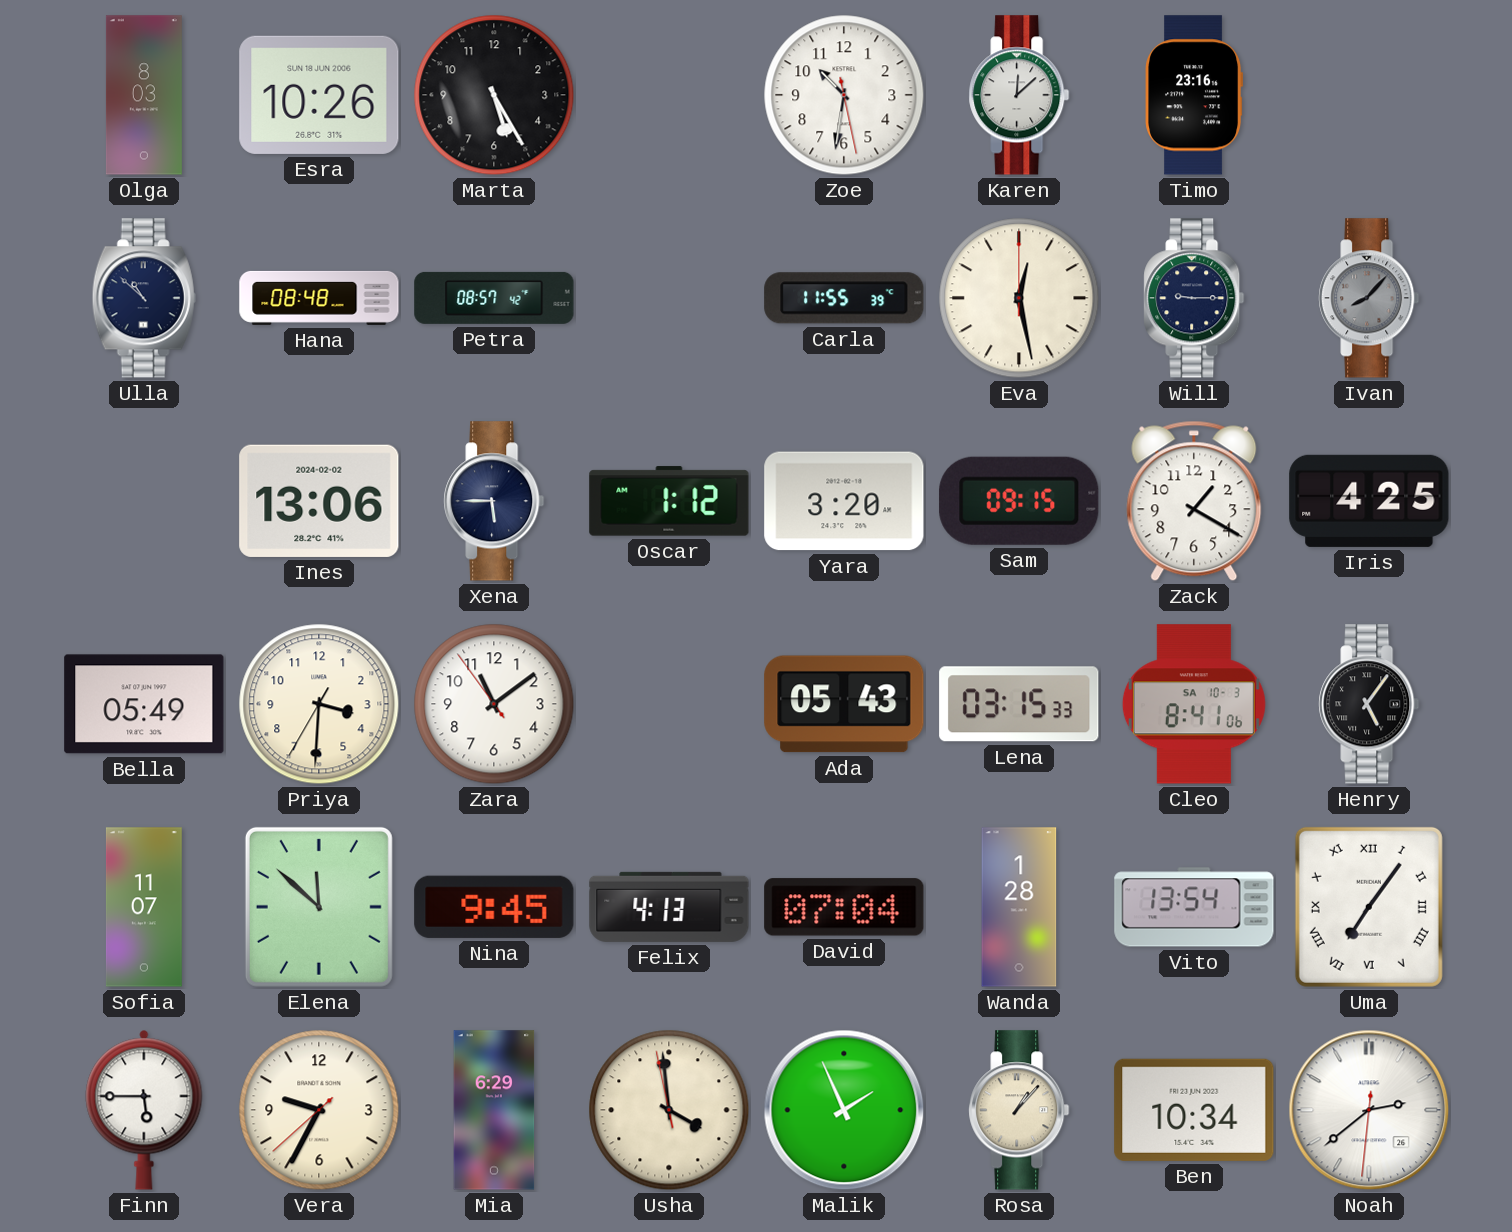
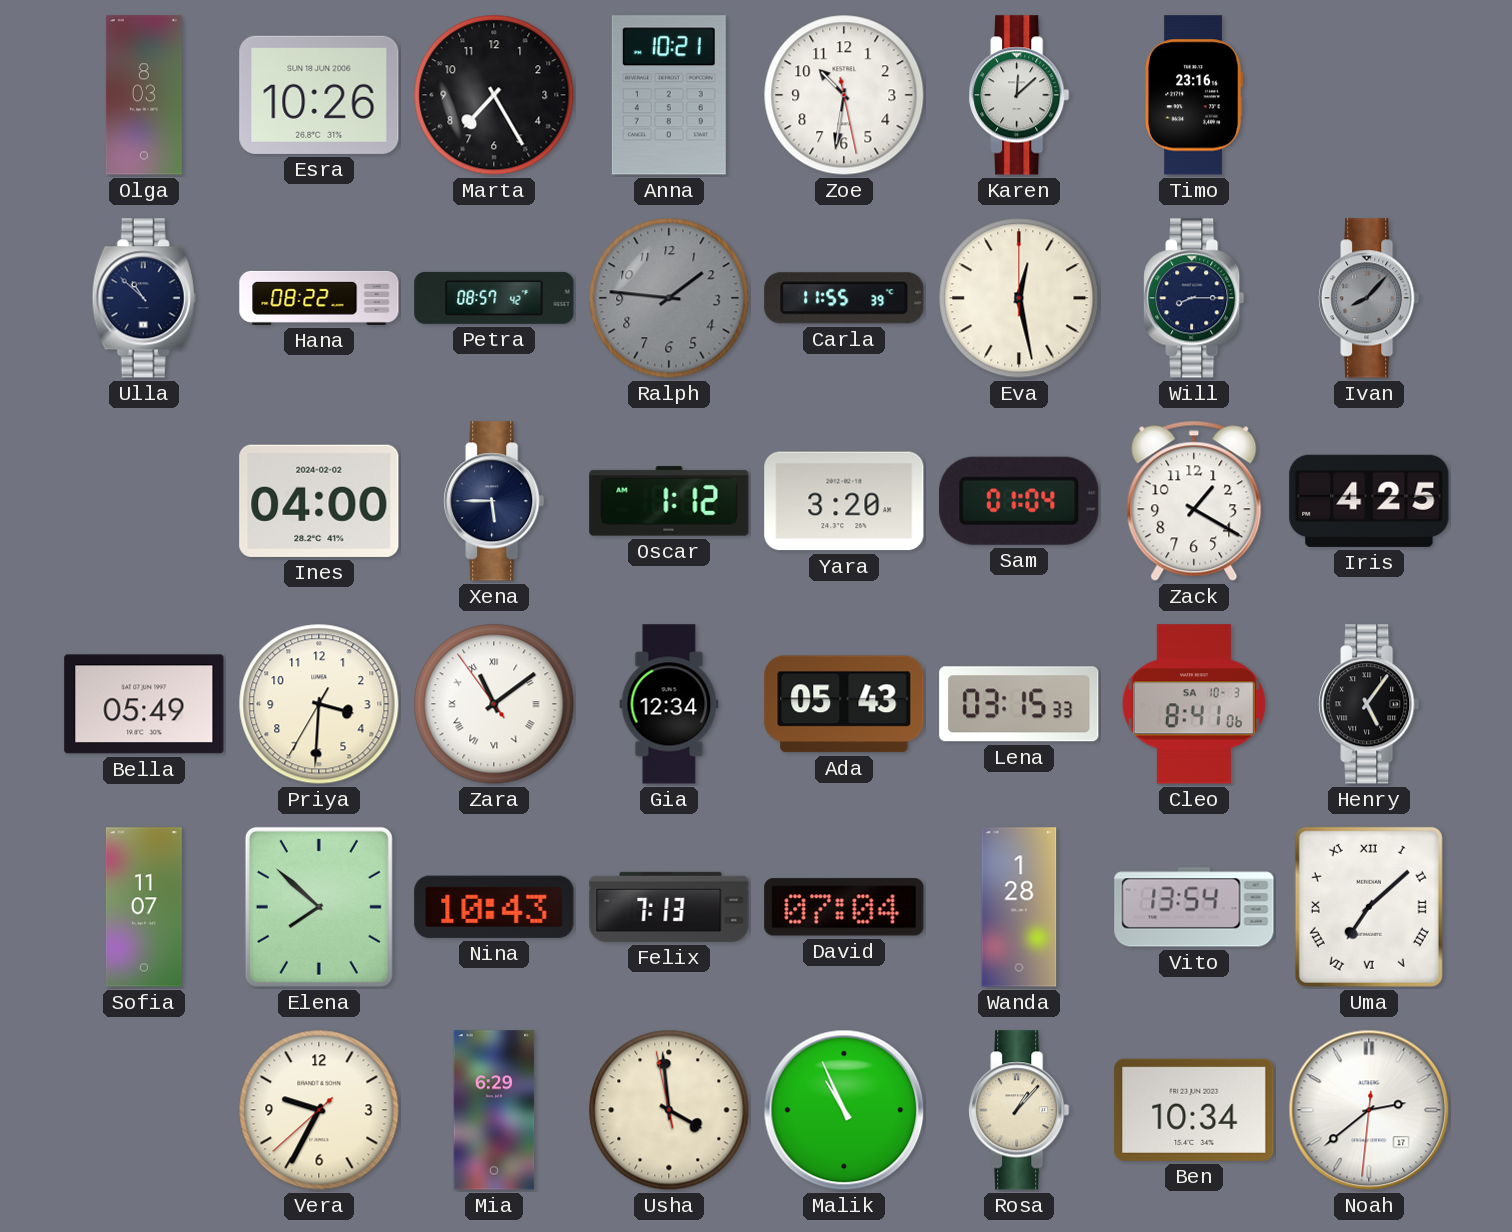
Marta: 5:25 -> 7:25
Anna: none -> 10:21
Hana: 08:48 -> 08:22
Ralph: none -> 1:46
Will: 9:15 -> 8:15
Ines: 13:06 -> 04:00
Sam: 09:15 -> 01:04
Zara numerals: Arabic -> Roman
Gia: none -> 12:34
Elena: 11:52 -> 7:52
Nina: 9:45 -> 10:43
Felix: 4:13 -> 7:13
Uma: 7:06 -> 7:08
Finn: 5:45 -> none
Malik: 1:56 -> 10:56
Noah date: 26 -> 17
